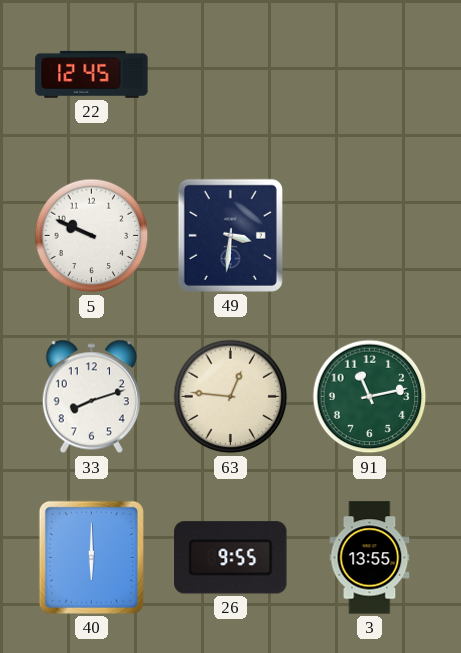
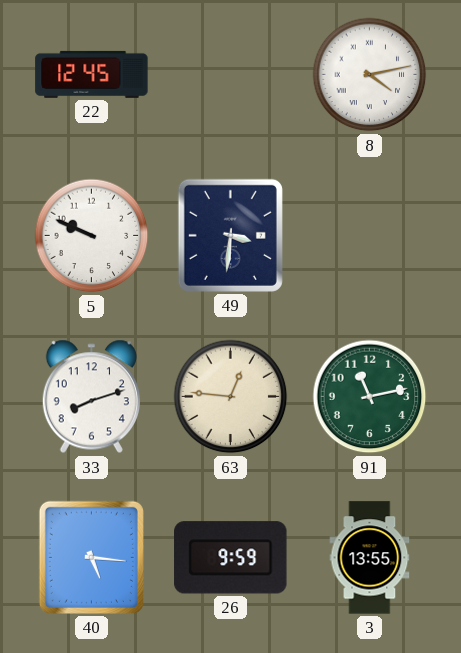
8: none -> 4:13
40: 6:00 -> 5:16
26: 9:55 -> 9:59
